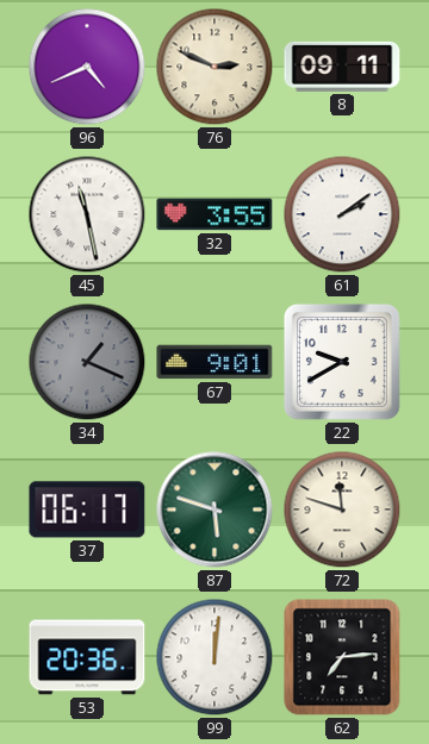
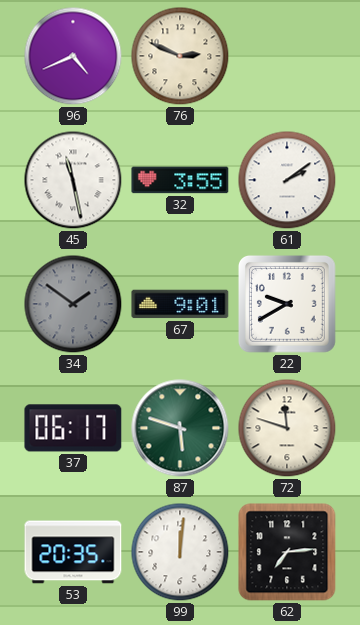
8: 09:11 -> none
34: 1:19 -> 1:51
53: 20:36 -> 20:35
